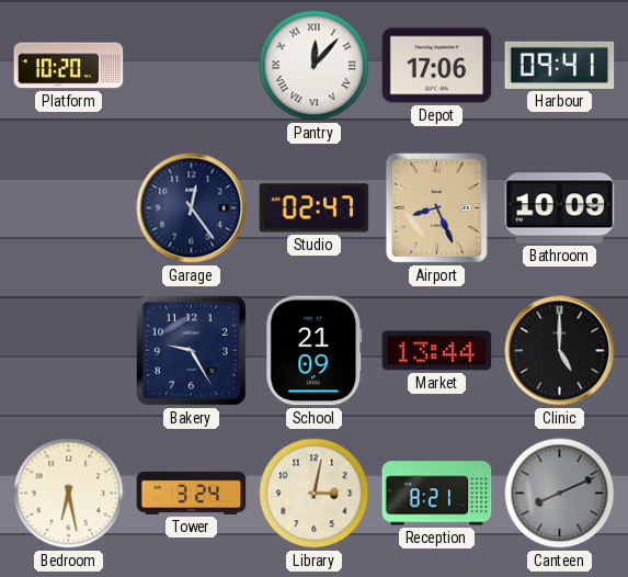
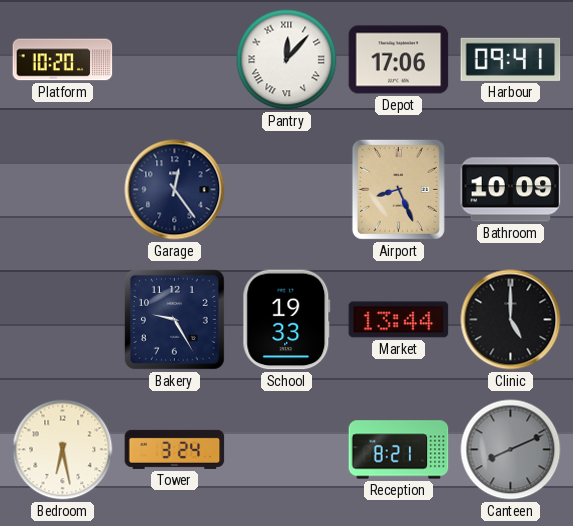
Studio: 02:47 -> none
School: 21:09 -> 19:33
Library: 3:02 -> none
